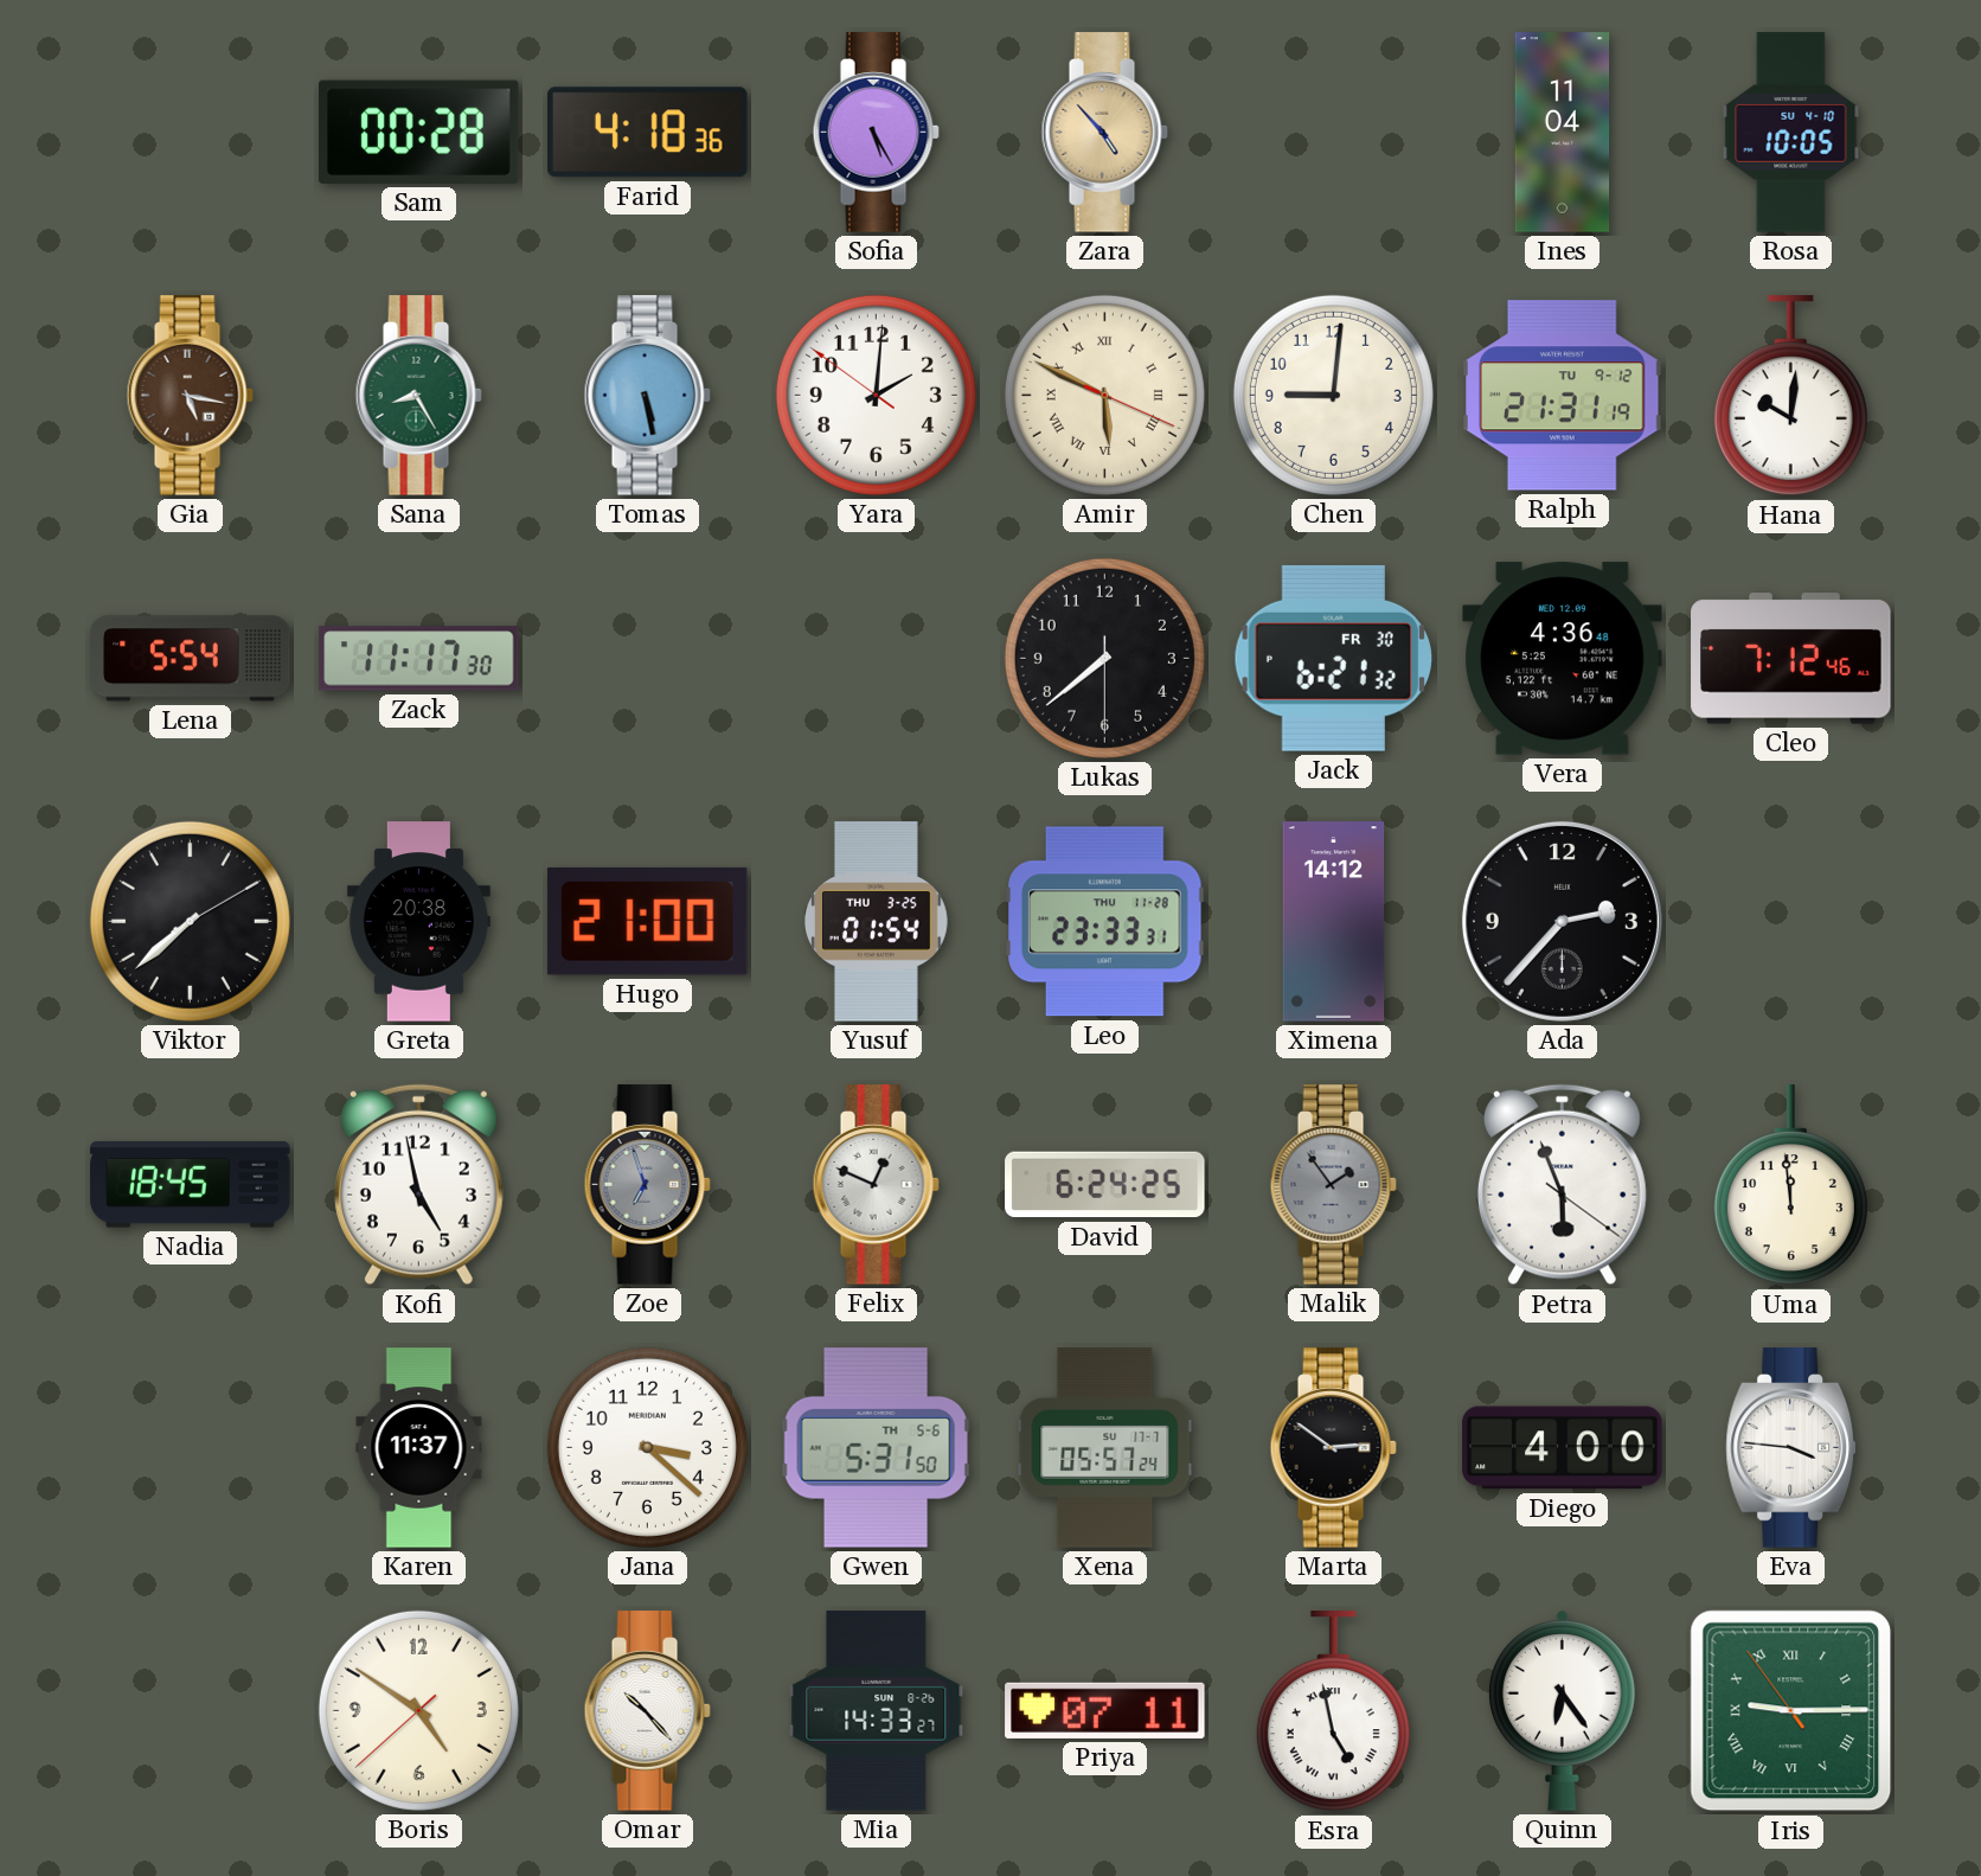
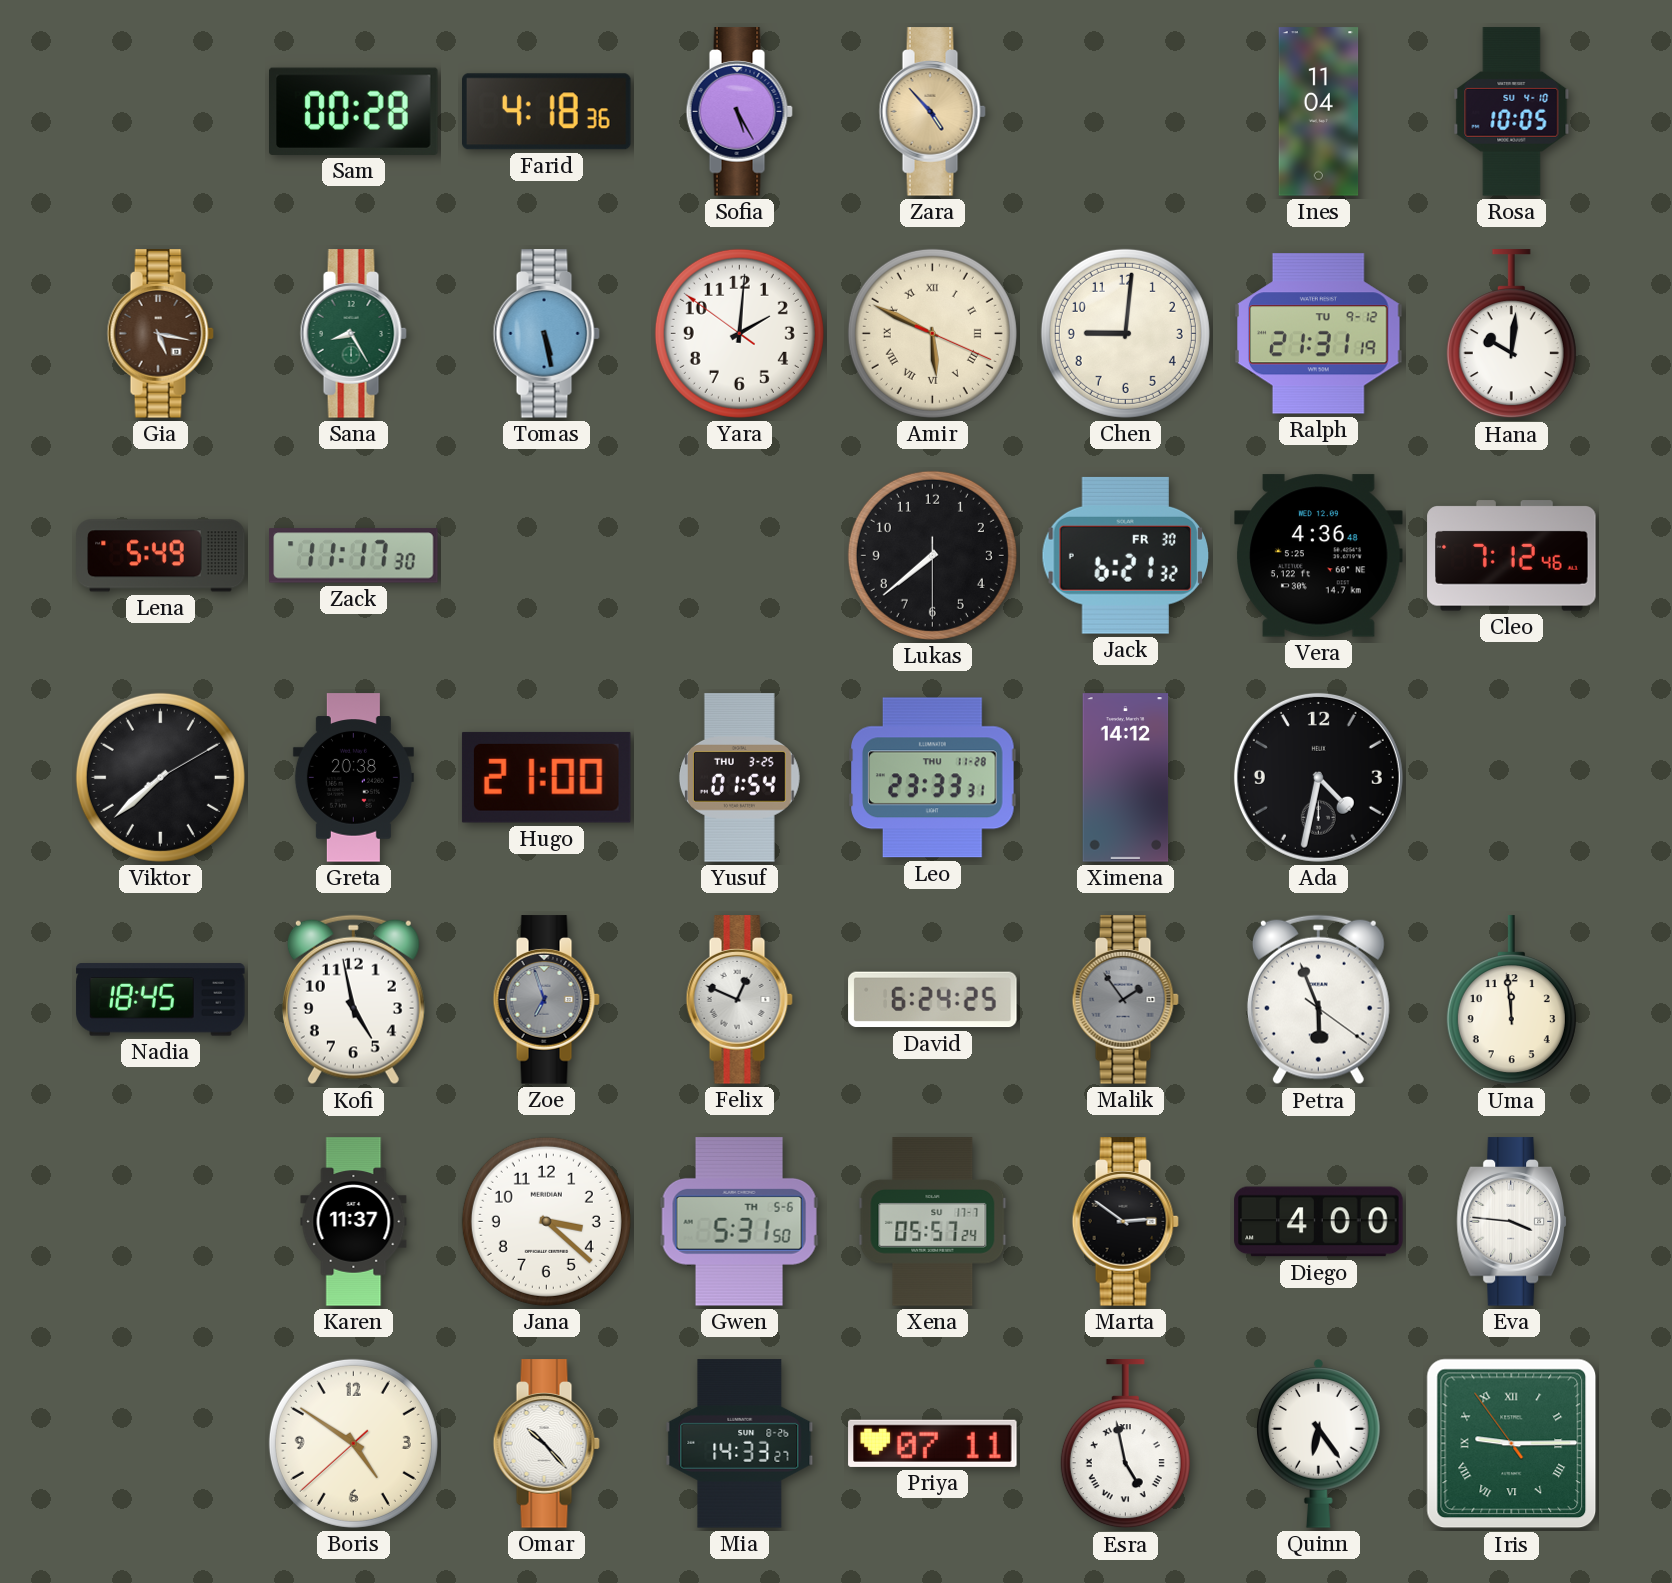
Lena: 5:54 -> 5:49
Ada: 2:37 -> 4:32
